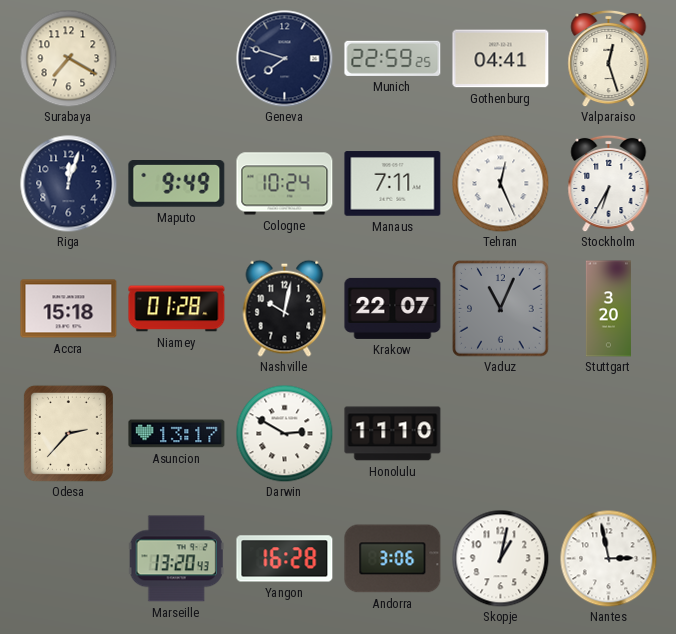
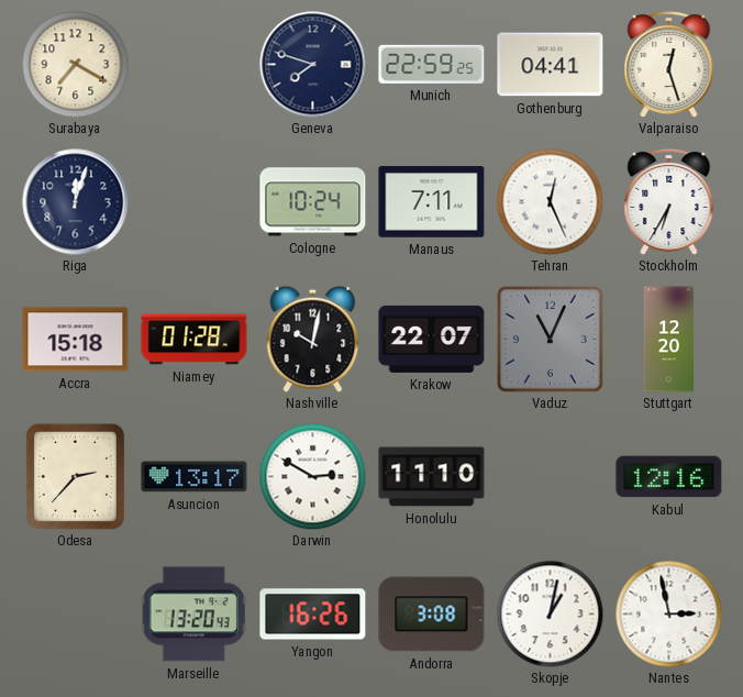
Maputo: 9:49 -> none
Stuttgart: 3:20 -> 12:20
Kabul: none -> 12:16
Yangon: 16:28 -> 16:26
Andorra: 3:06 -> 3:08
